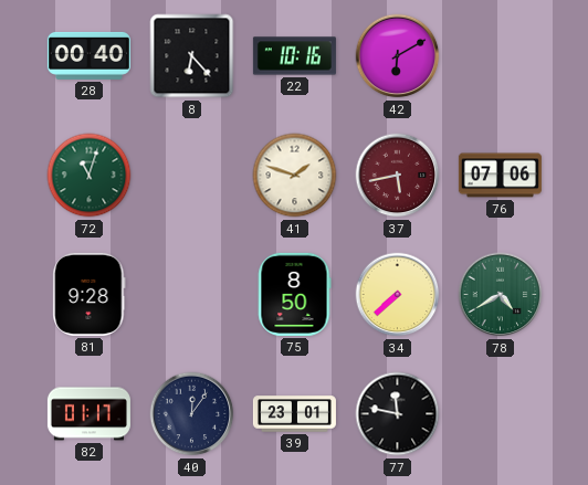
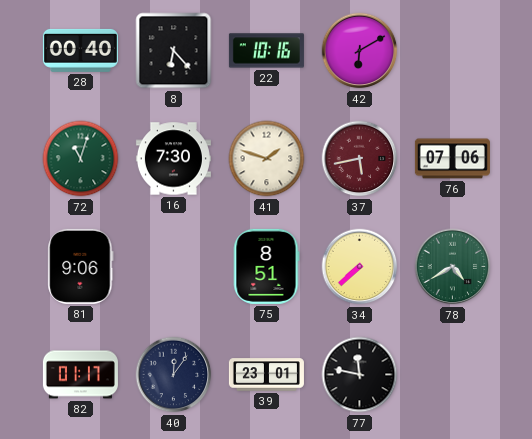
16: none -> 7:30
81: 9:28 -> 9:06
75: 8:50 -> 8:51
